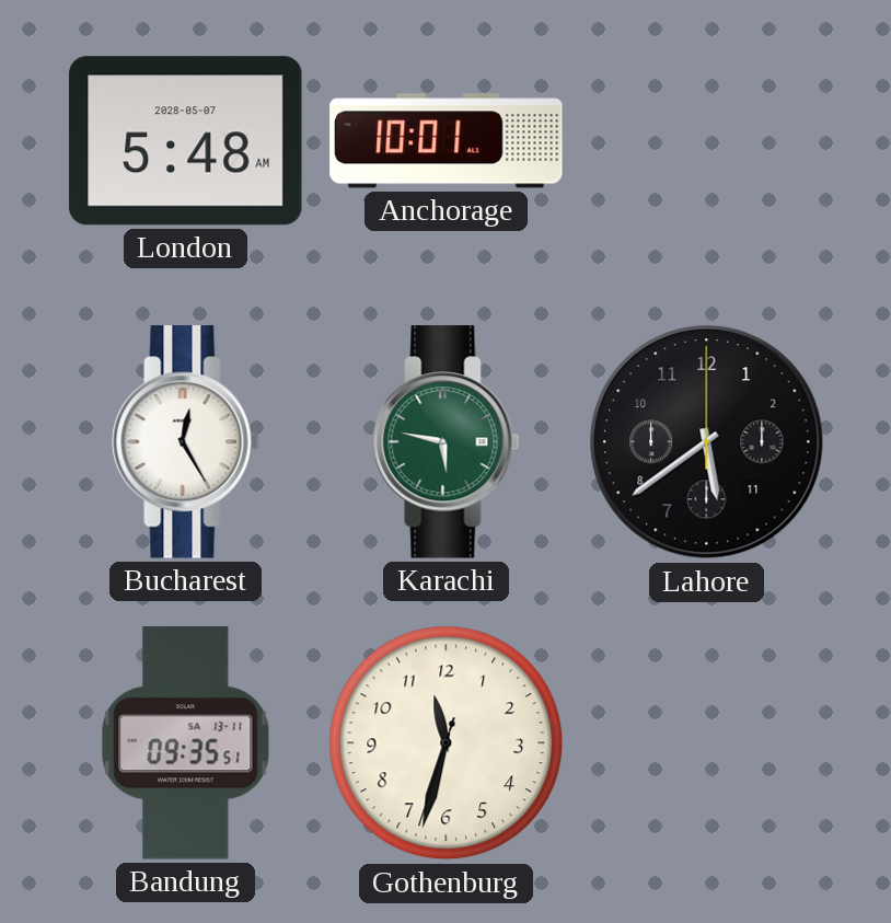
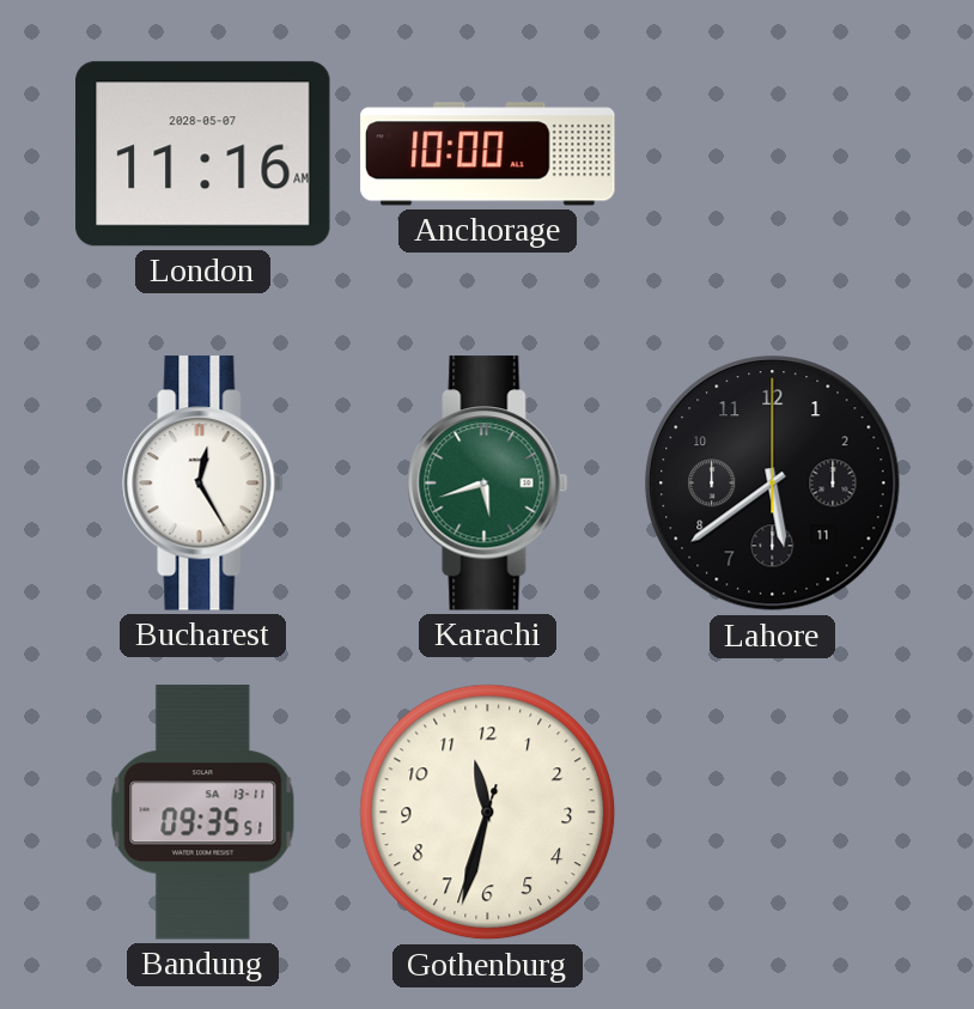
London: 5:48 -> 11:16
Anchorage: 10:01 -> 10:00
Karachi: 5:47 -> 5:42
